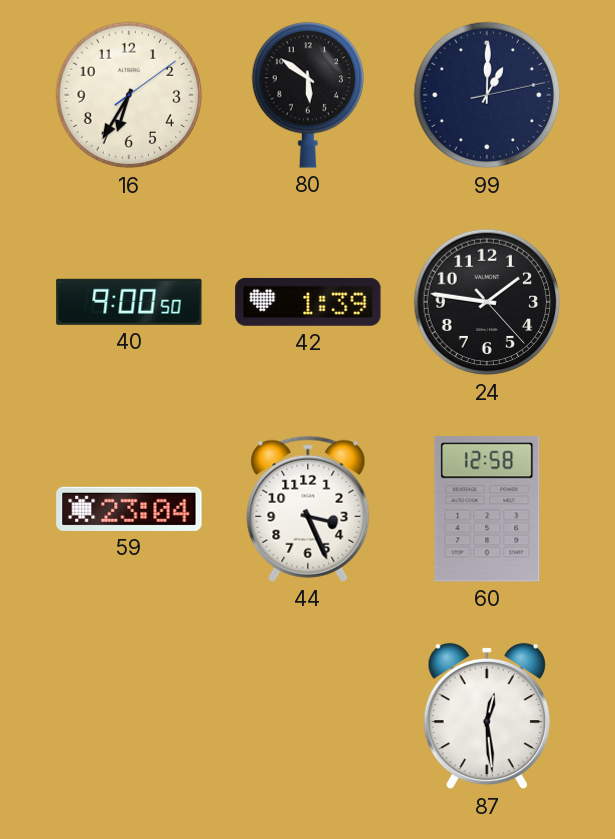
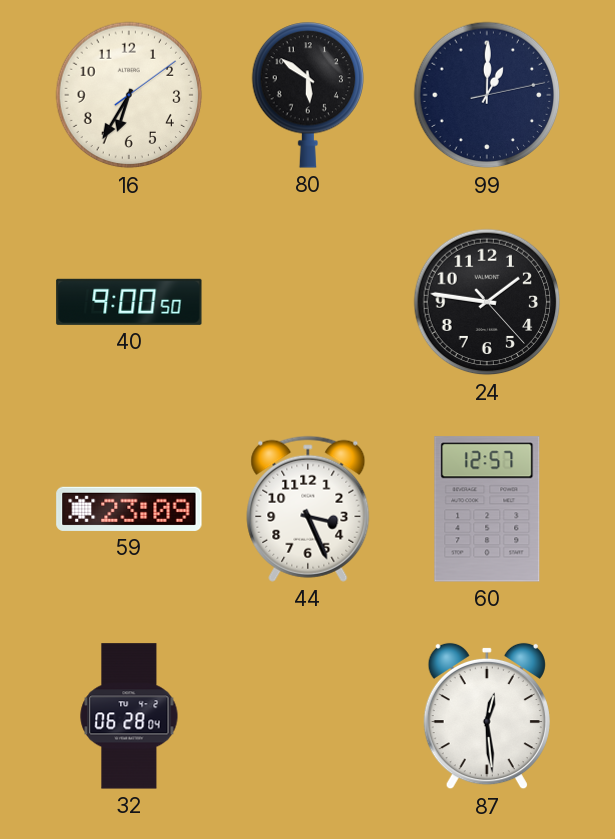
42: 1:39 -> none
59: 23:04 -> 23:09
60: 12:58 -> 12:57
32: none -> 06:28
